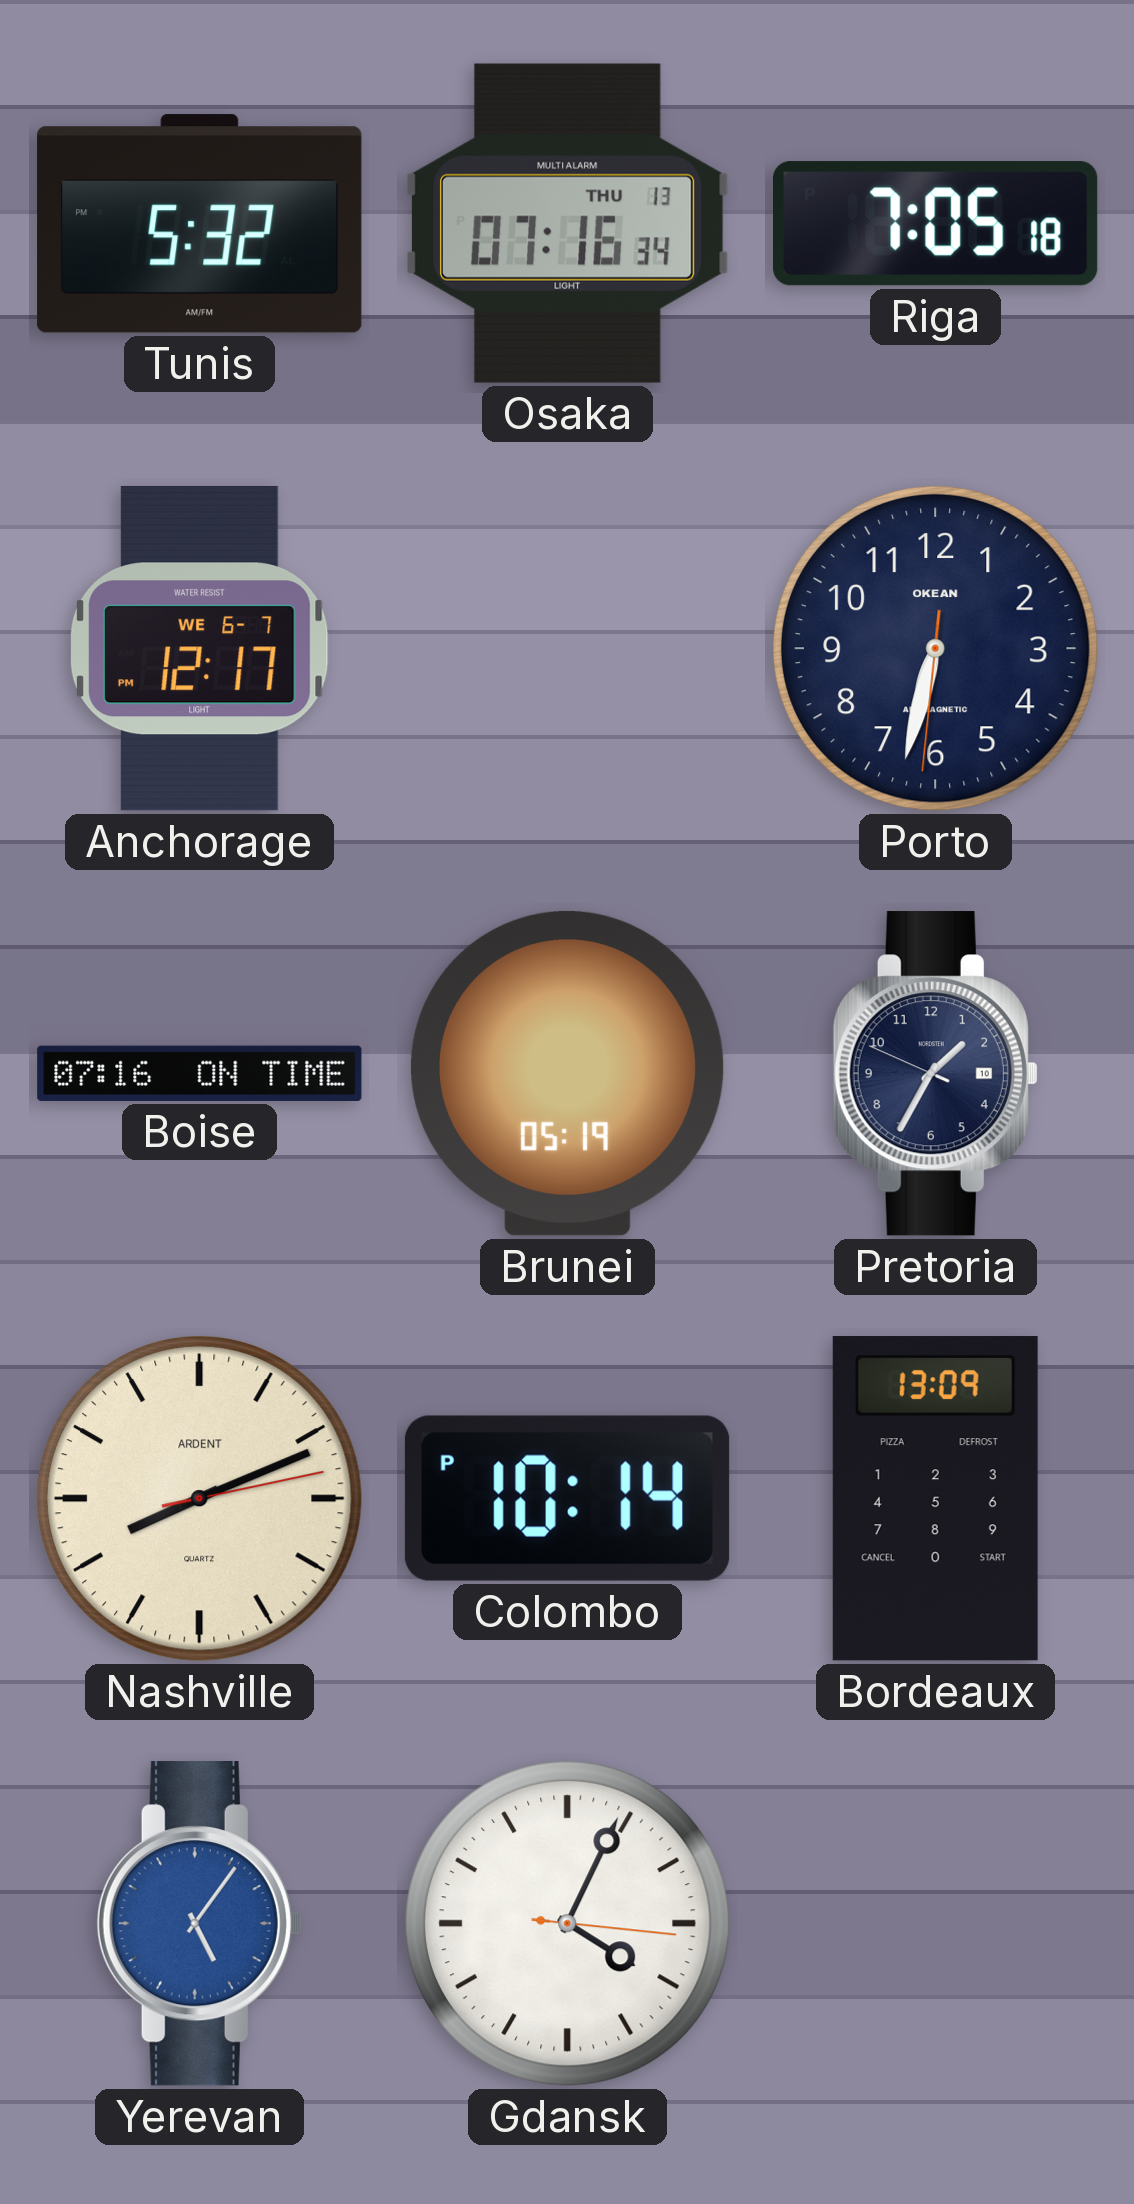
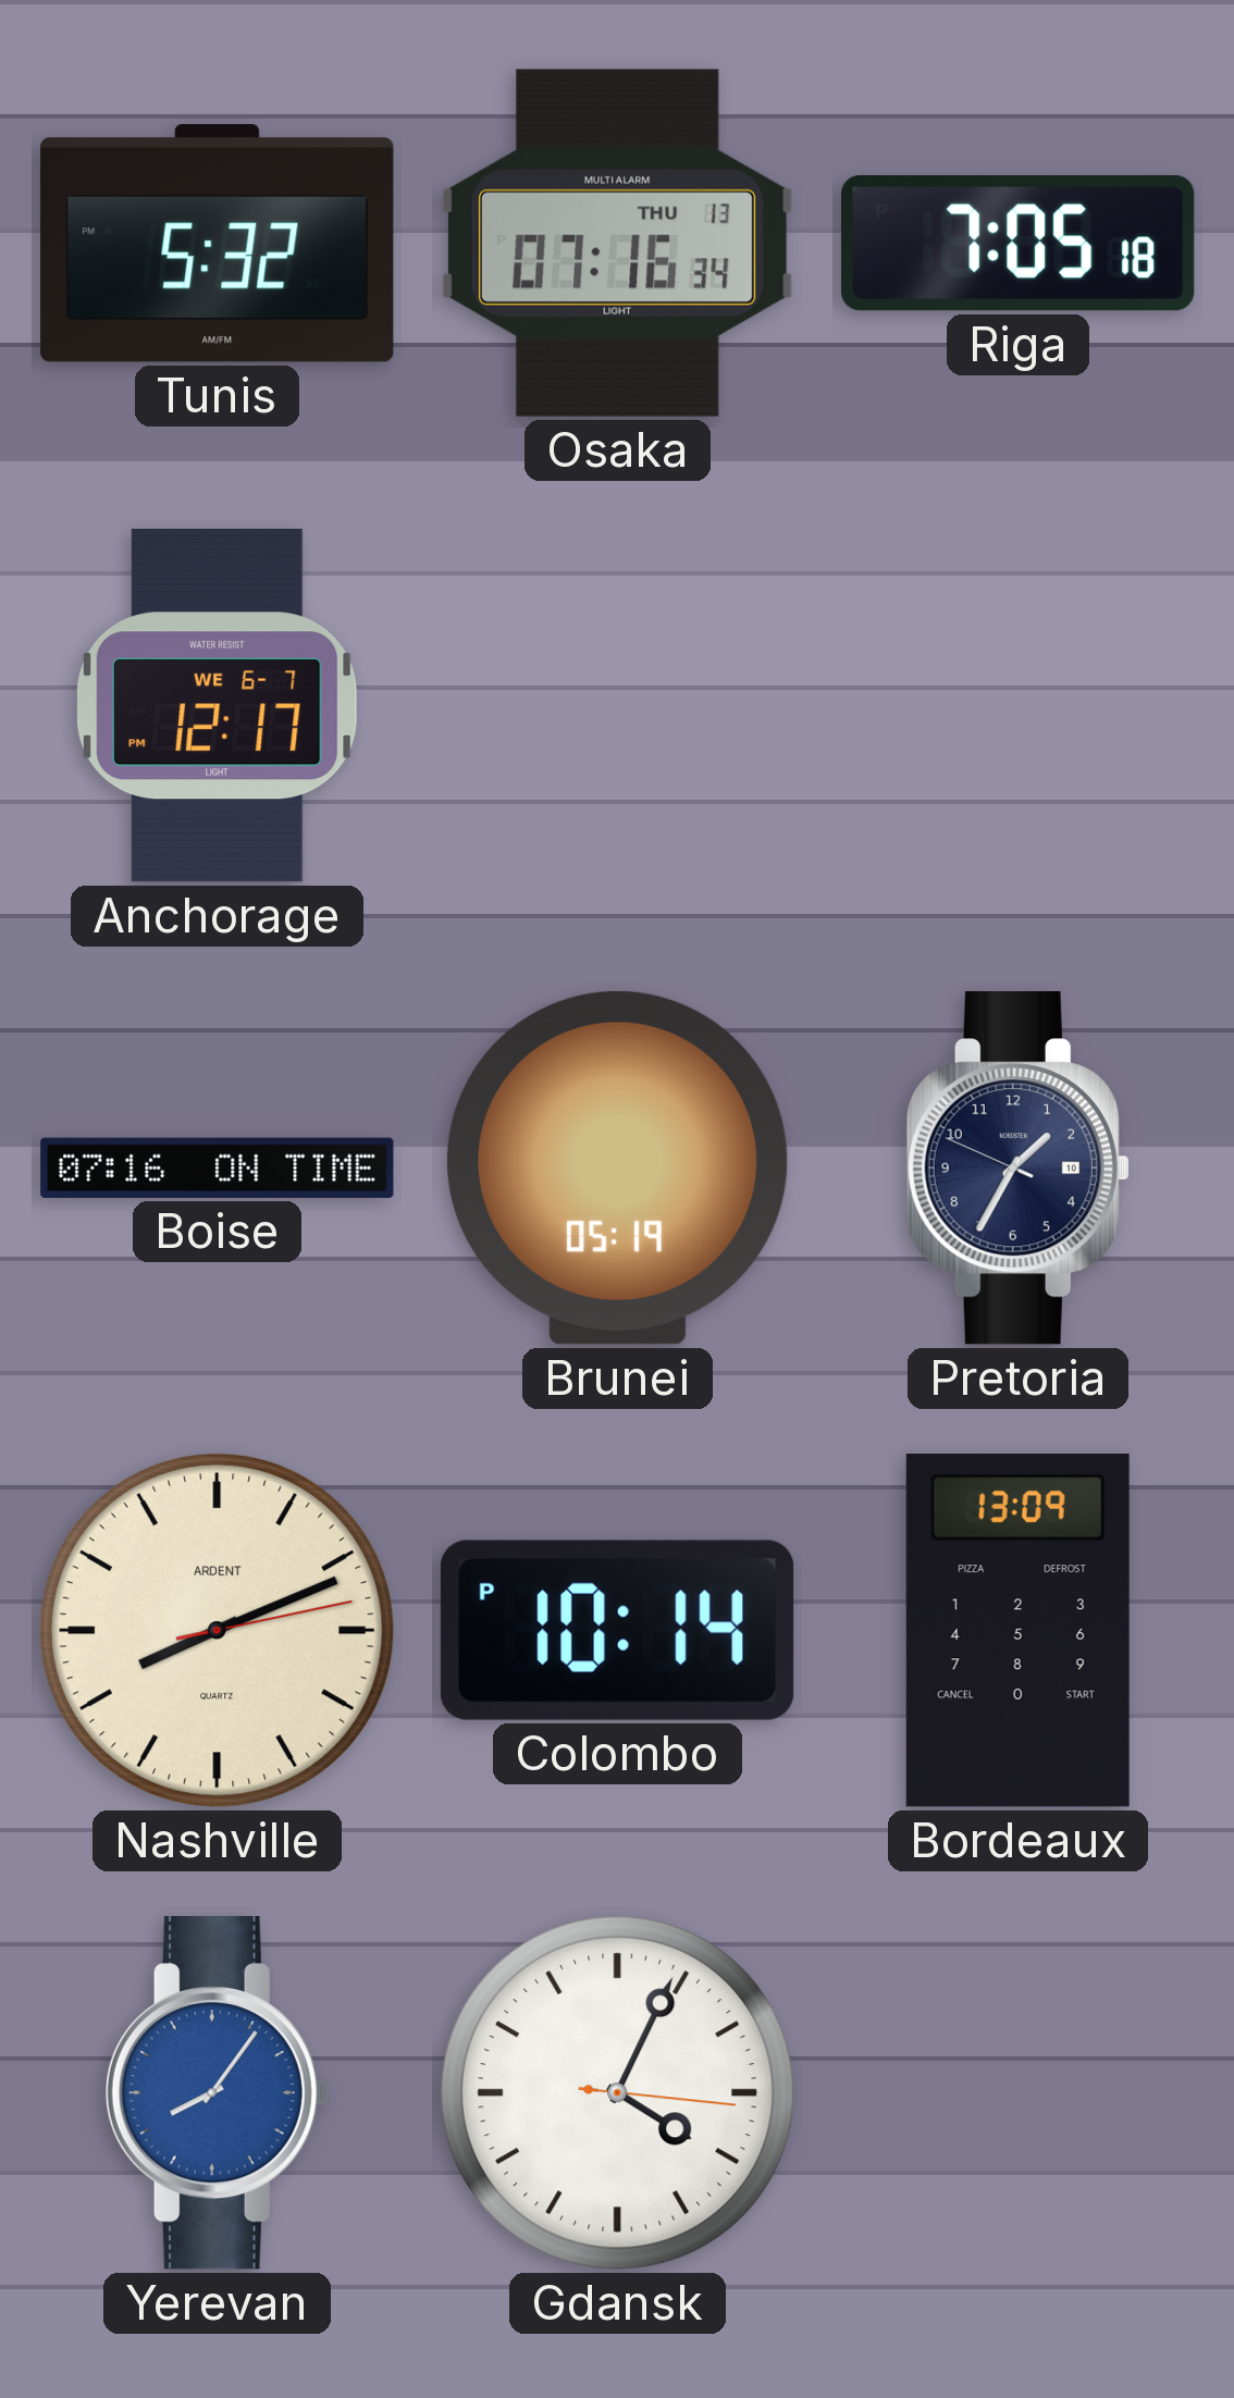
Porto: 6:32 -> none
Yerevan: 5:06 -> 8:06
